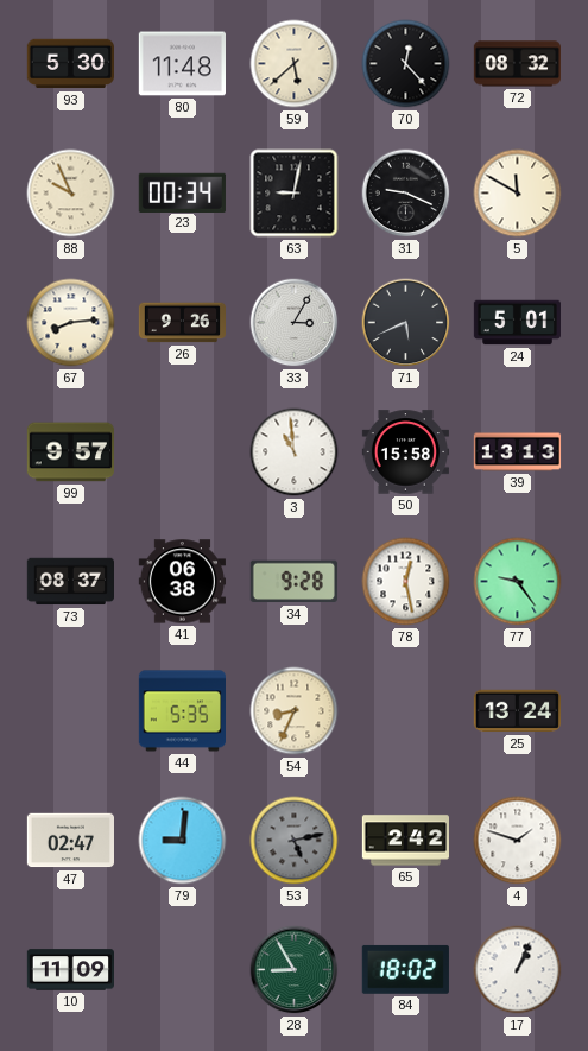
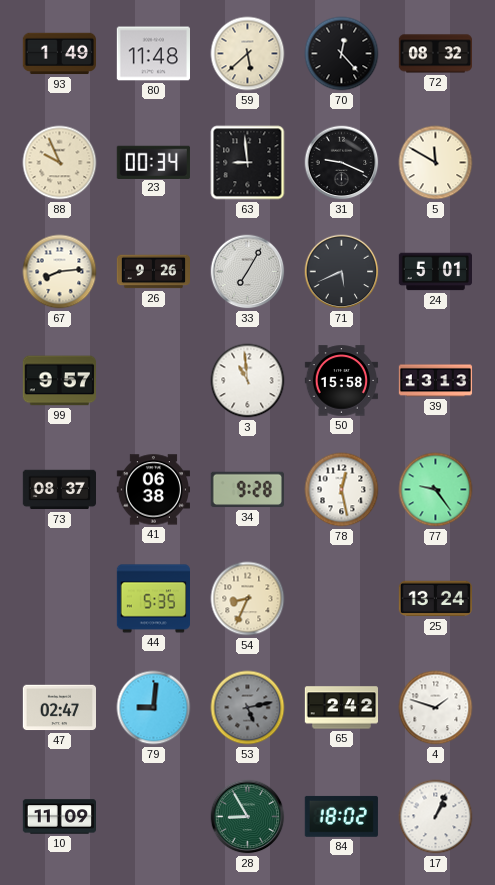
93: 5:30 -> 1:49
63: 9:02 -> 8:59
33: 3:05 -> 7:05
